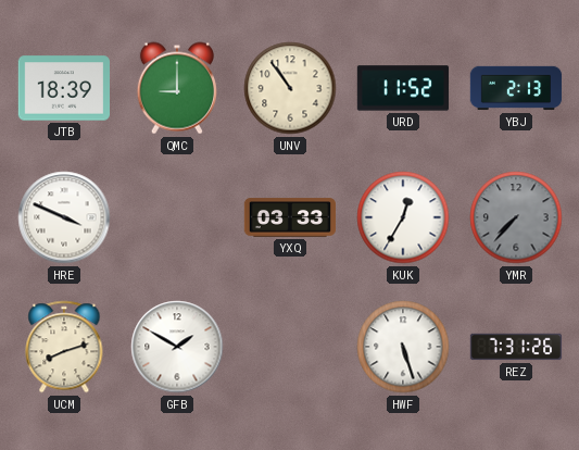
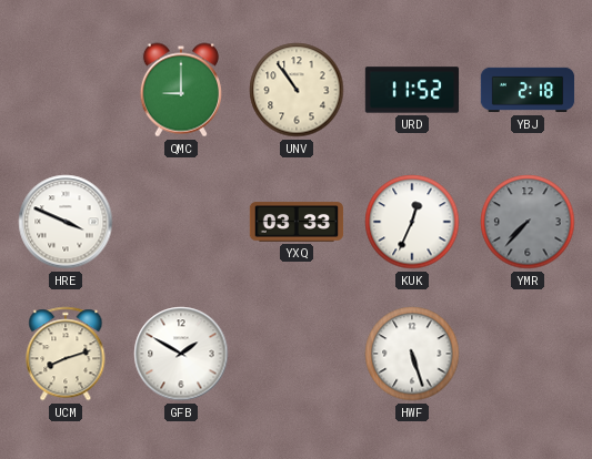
JTB: 18:39 -> none
YBJ: 2:13 -> 2:18
KUK: 12:35 -> 12:34
REZ: 7:31 -> none
